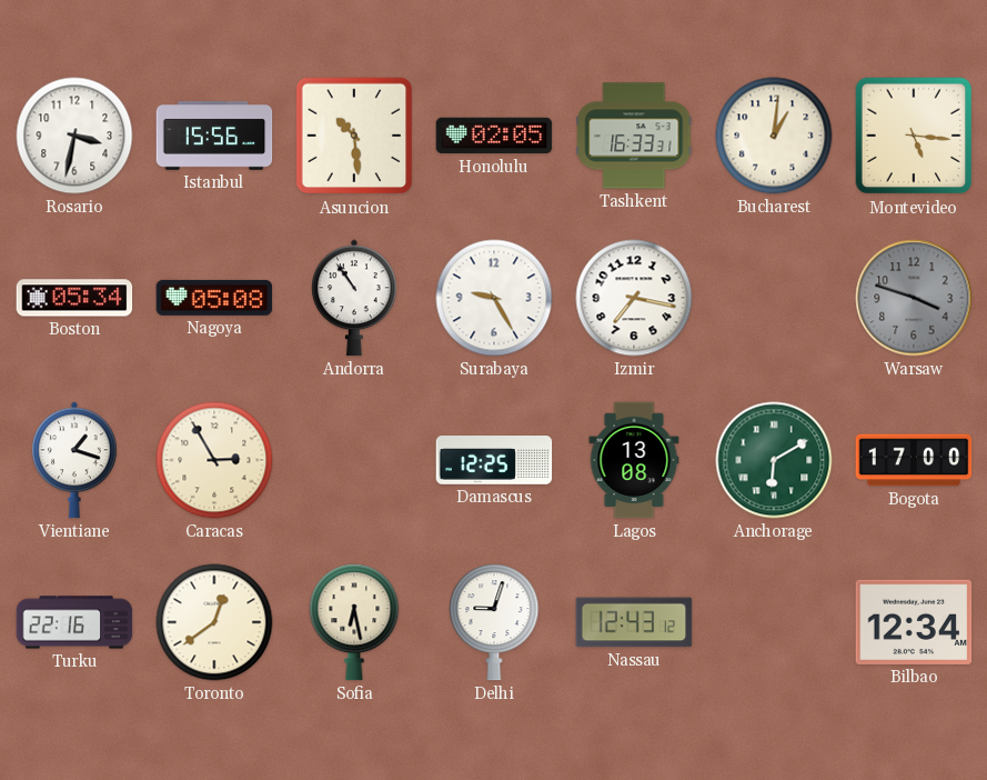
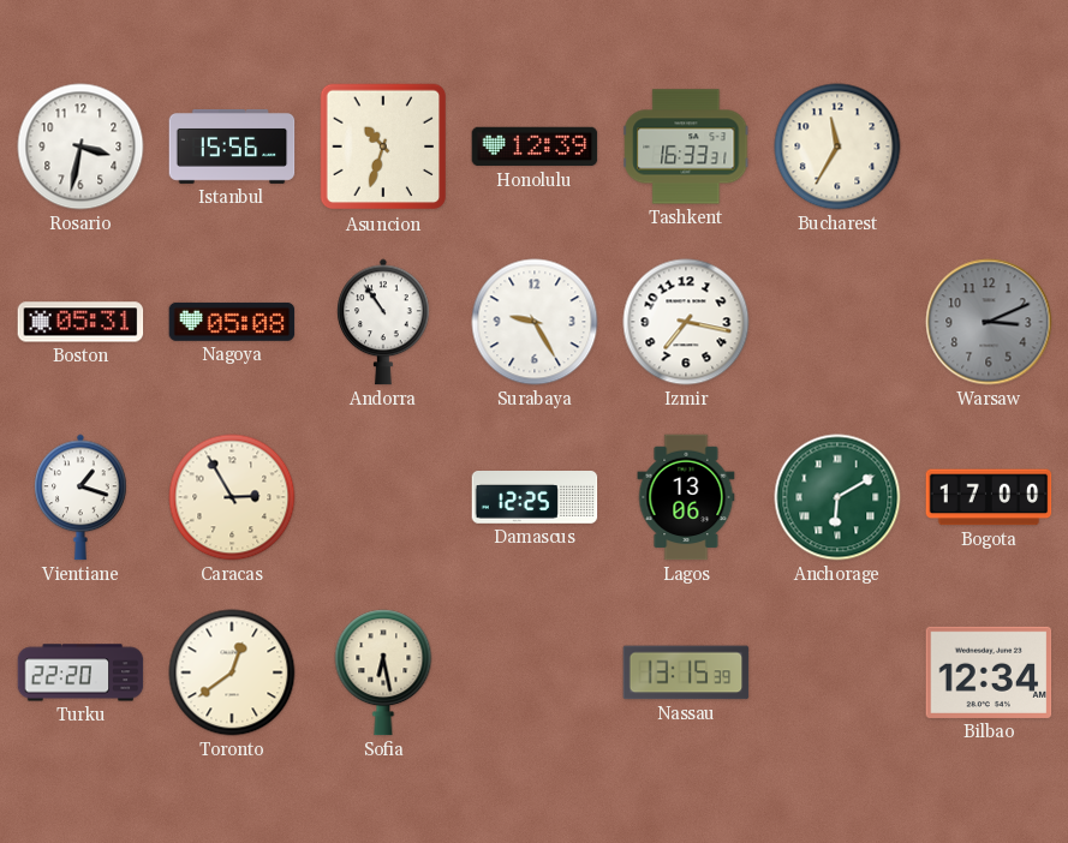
Asuncion: 10:29 -> 10:33
Honolulu: 02:05 -> 12:39
Bucharest: 1:01 -> 11:35
Montevideo: 5:16 -> none
Boston: 05:34 -> 05:31
Warsaw: 3:48 -> 3:11
Lagos: 13:08 -> 13:06
Turku: 22:16 -> 22:20
Delhi: 9:03 -> none
Nassau: 12:43 -> 13:15
